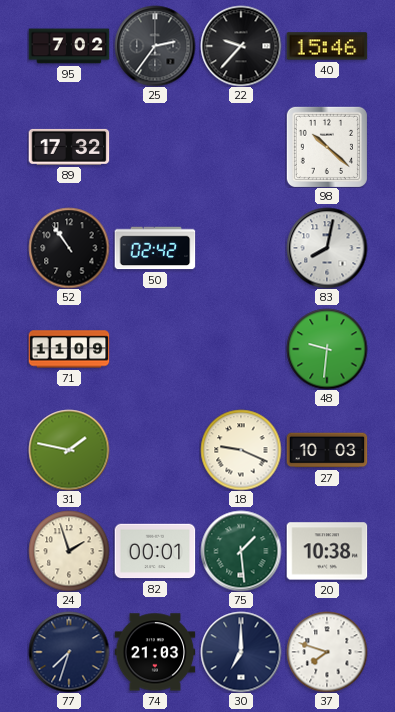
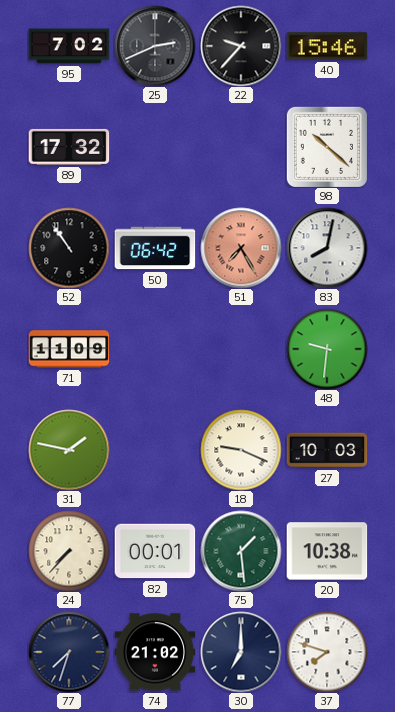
25: 2:36 -> 2:41
50: 02:42 -> 06:42
51: none -> 7:25
24: 1:57 -> 7:37
74: 21:03 -> 21:02
